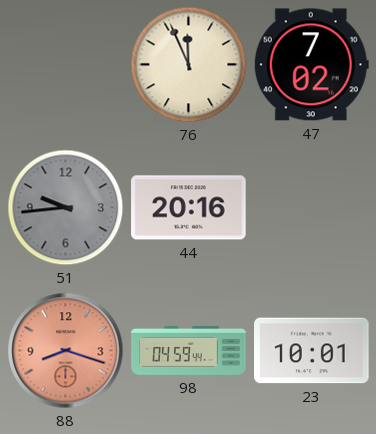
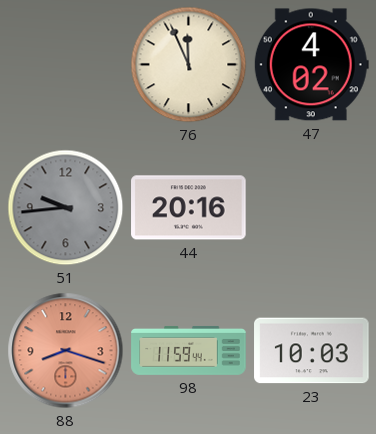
47: 7:02 -> 4:02
98: 04:59 -> 11:59
23: 10:01 -> 10:03
